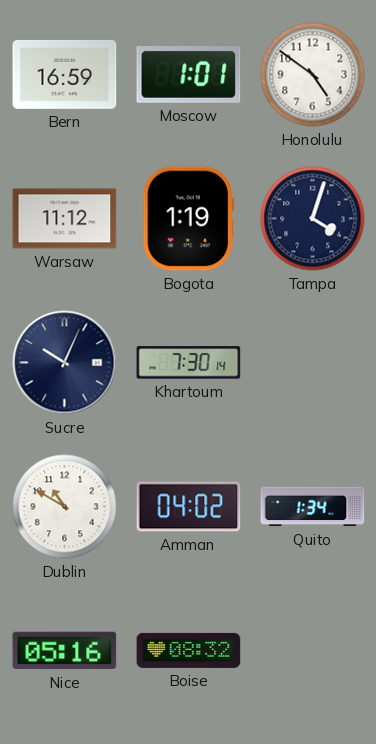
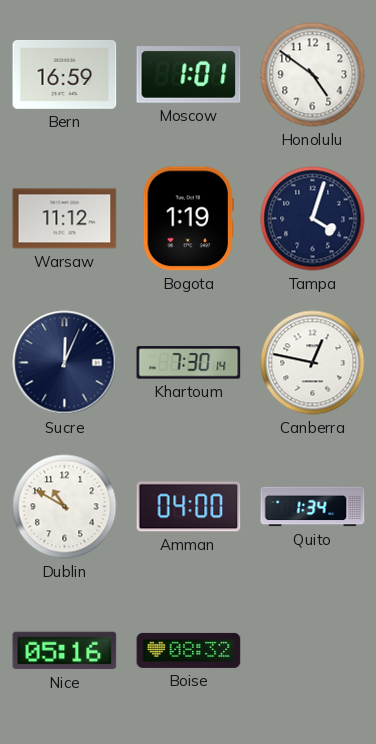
Sucre: 10:04 -> 12:04
Canberra: none -> 12:47
Amman: 04:02 -> 04:00
